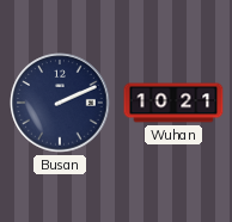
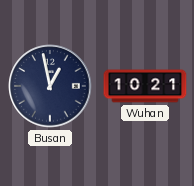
Busan: 2:11 -> 12:58
